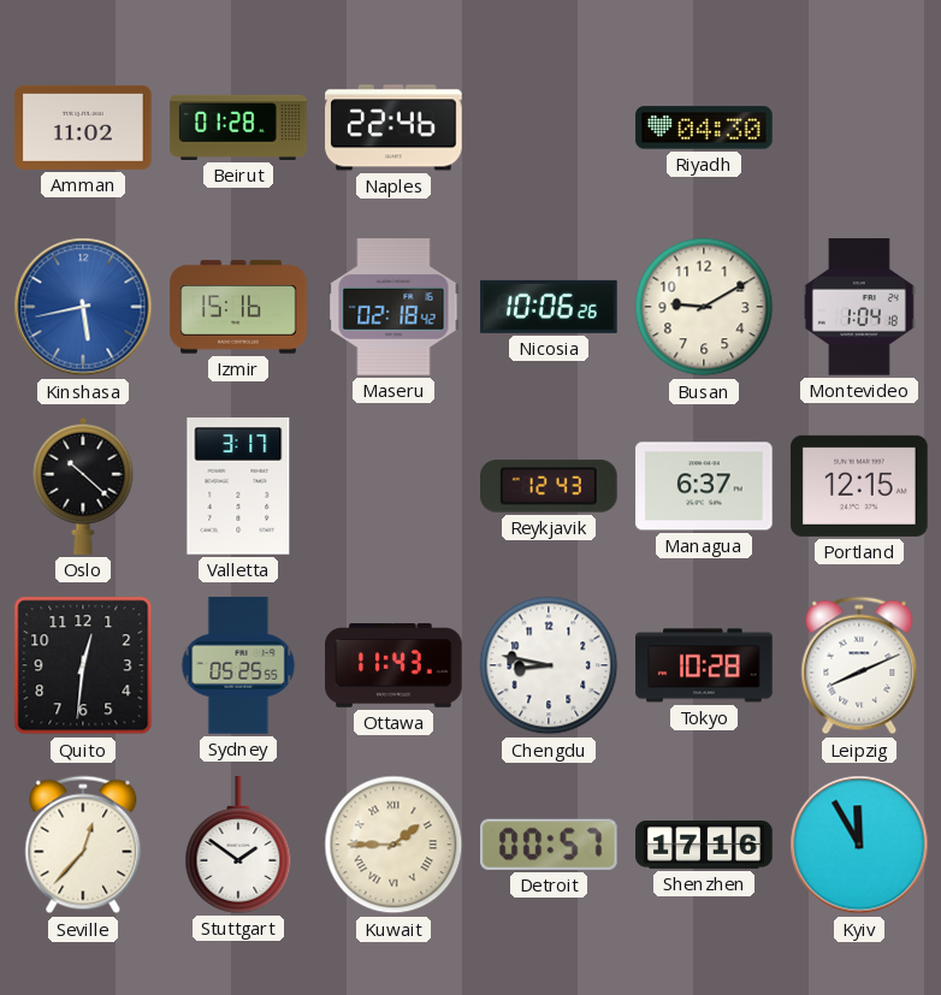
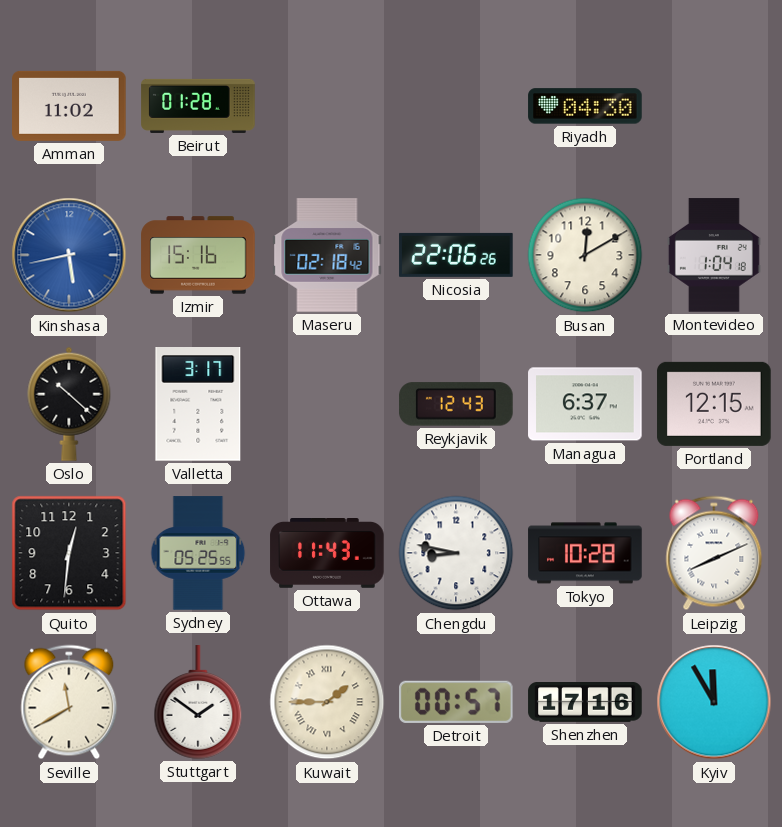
Naples: 22:46 -> none
Nicosia: 10:06 -> 22:06
Busan: 9:10 -> 12:10
Seville: 12:37 -> 11:40
